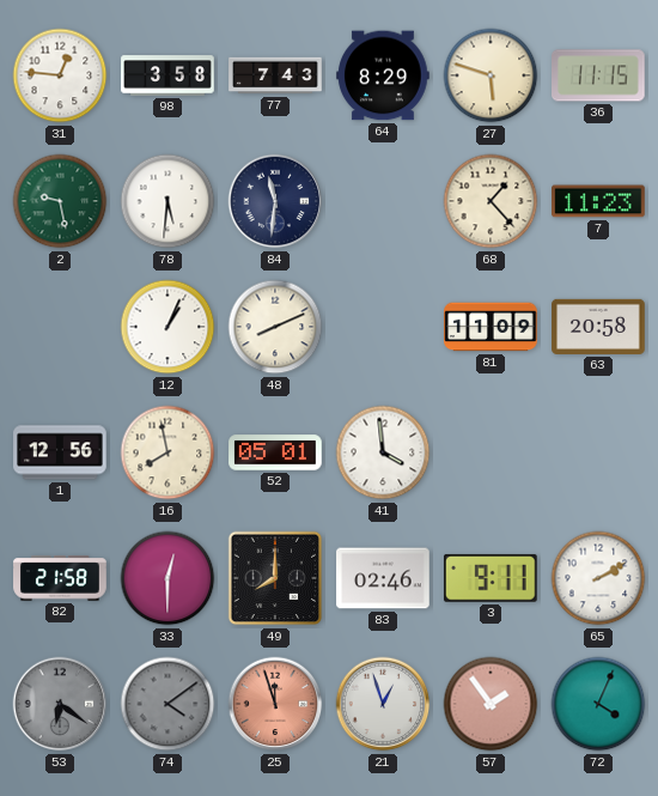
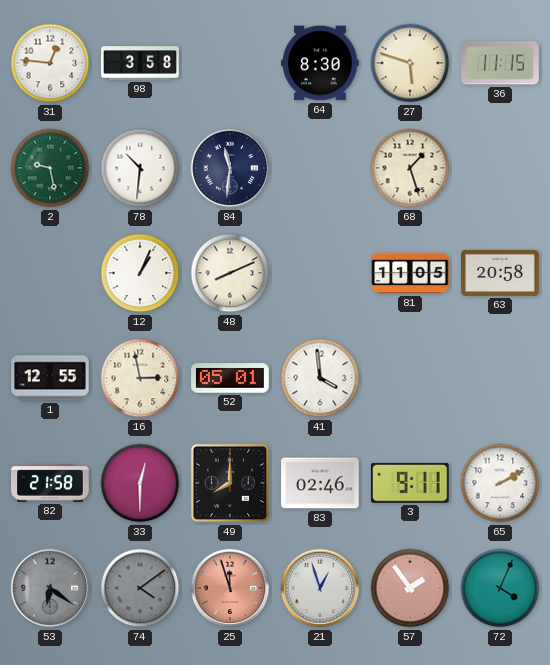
77: 7:43 -> none
64: 8:29 -> 8:30
78: 5:31 -> 10:31
68: 1:23 -> 1:27
7: 11:23 -> none
81: 11:09 -> 11:05
1: 12:56 -> 12:55
16: 7:58 -> 2:58
